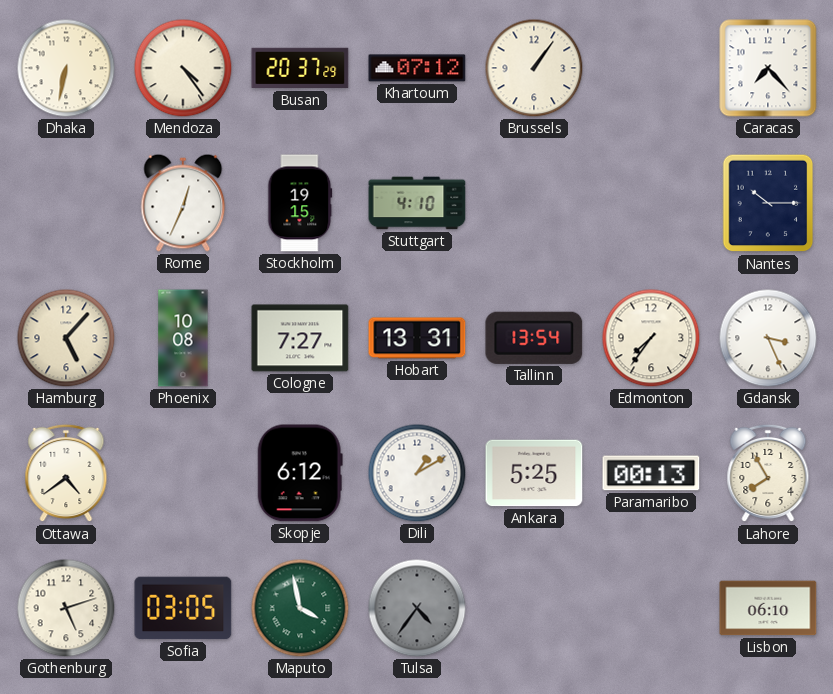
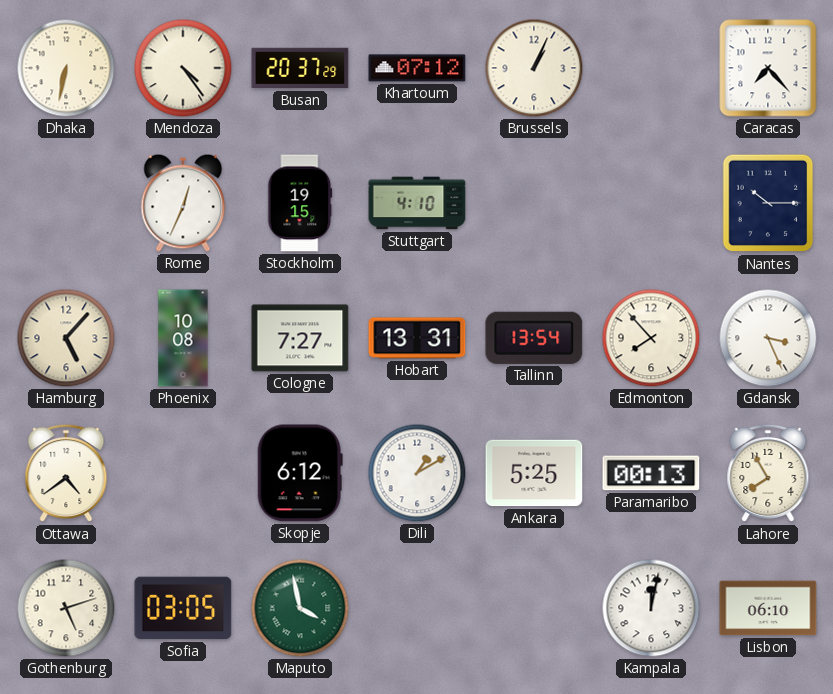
Brussels: 1:06 -> 1:04
Edmonton: 7:36 -> 7:53
Tulsa: 4:36 -> none
Kampala: none -> 12:02
